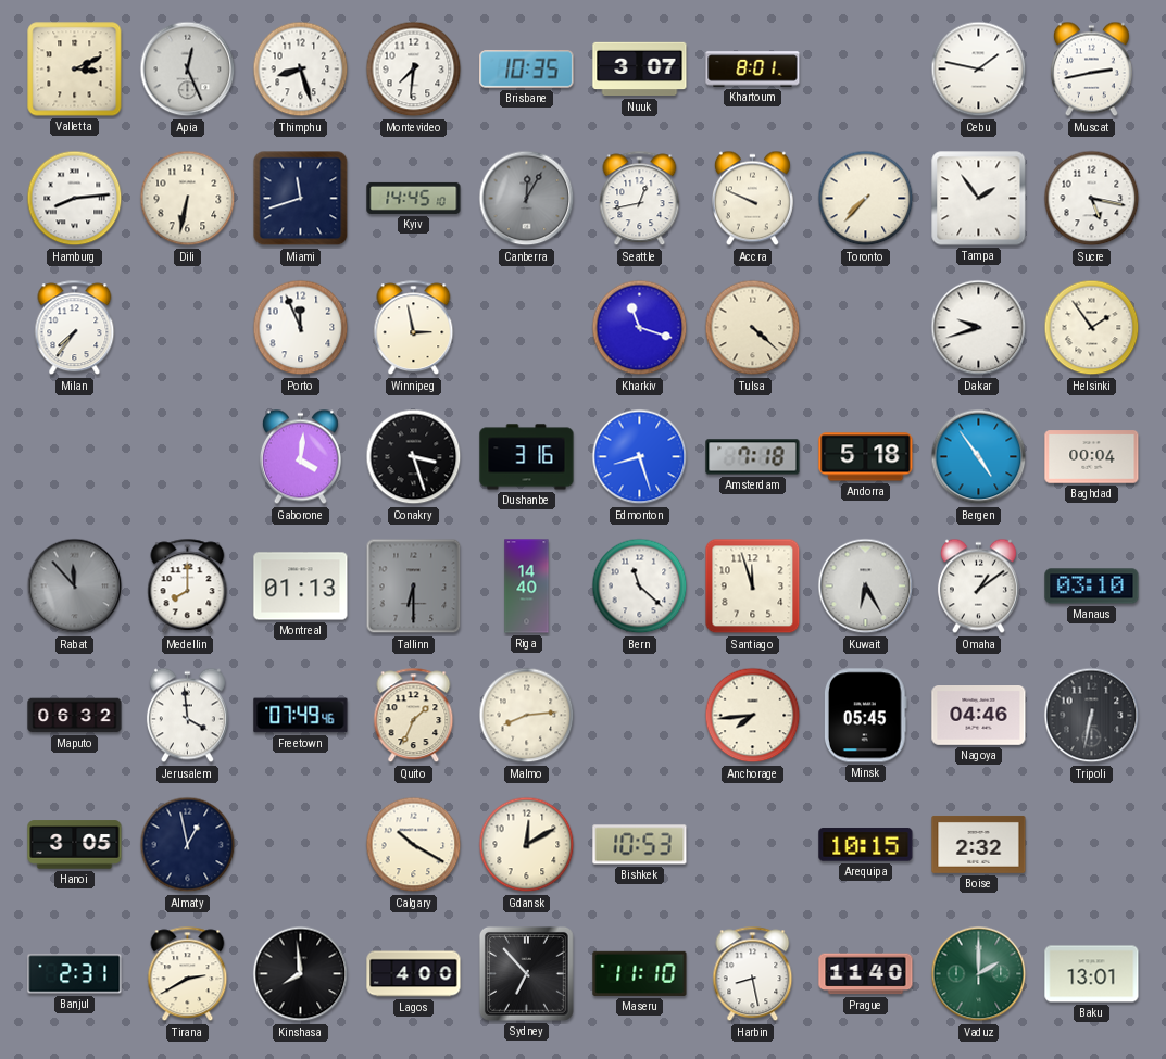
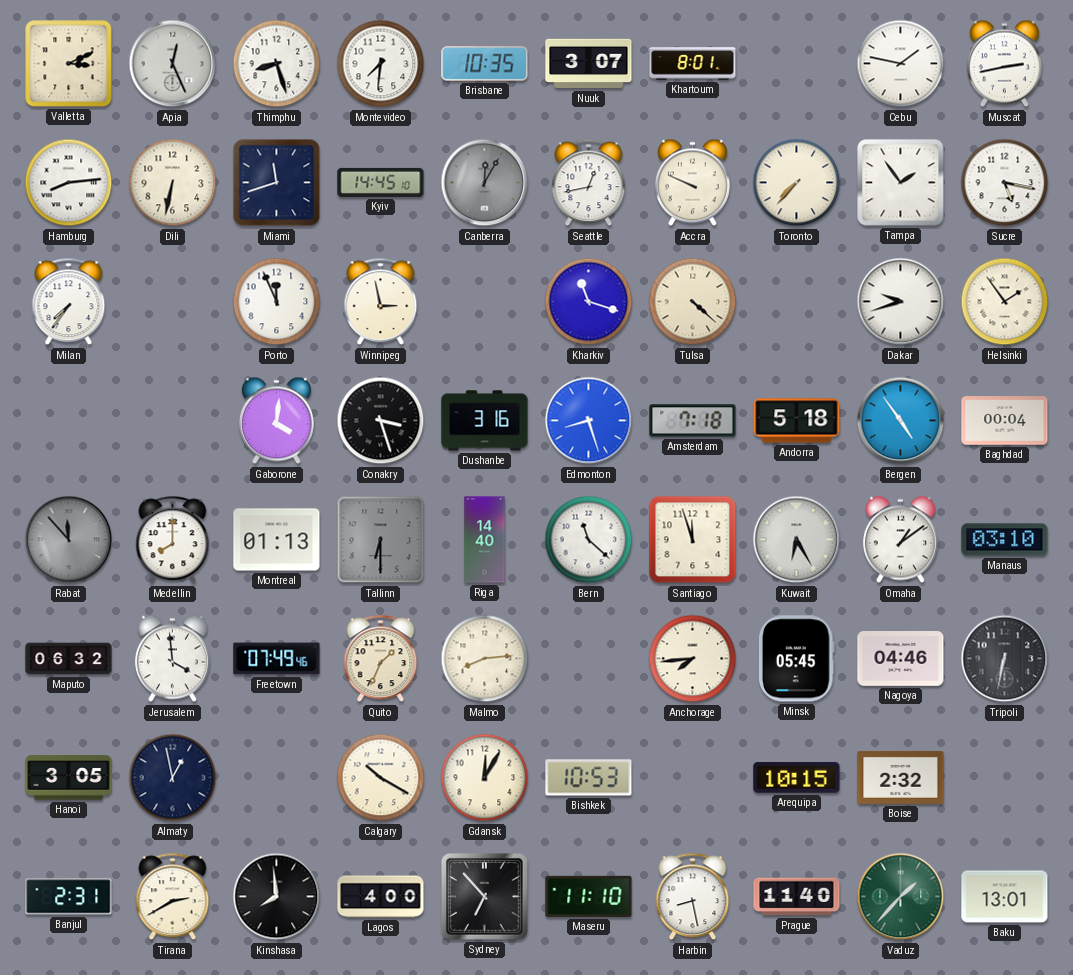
Gdansk: 12:10 -> 12:05
Vaduz: 2:00 -> 1:37
